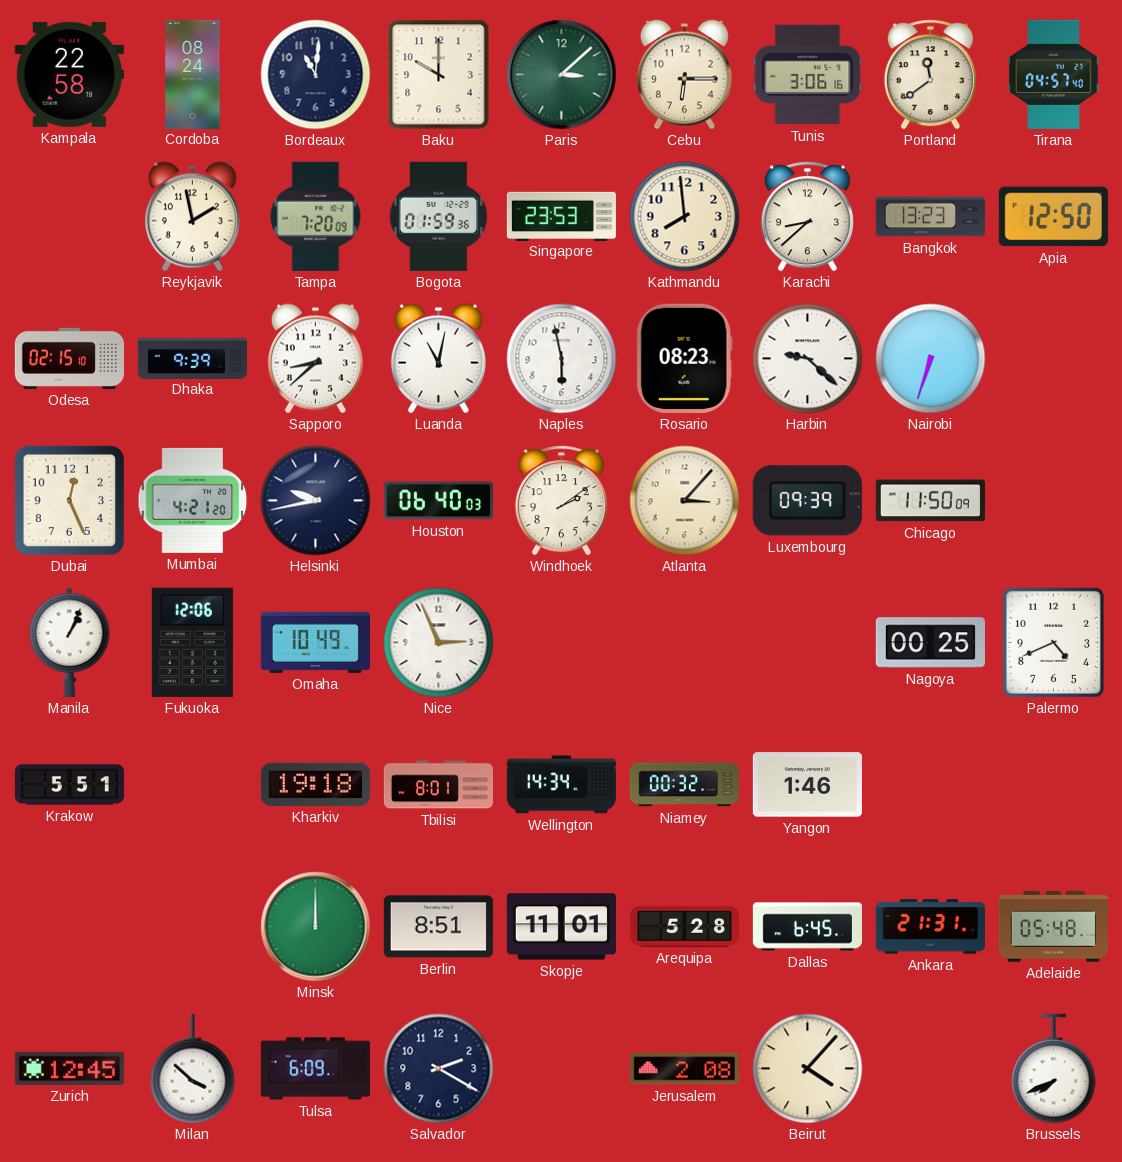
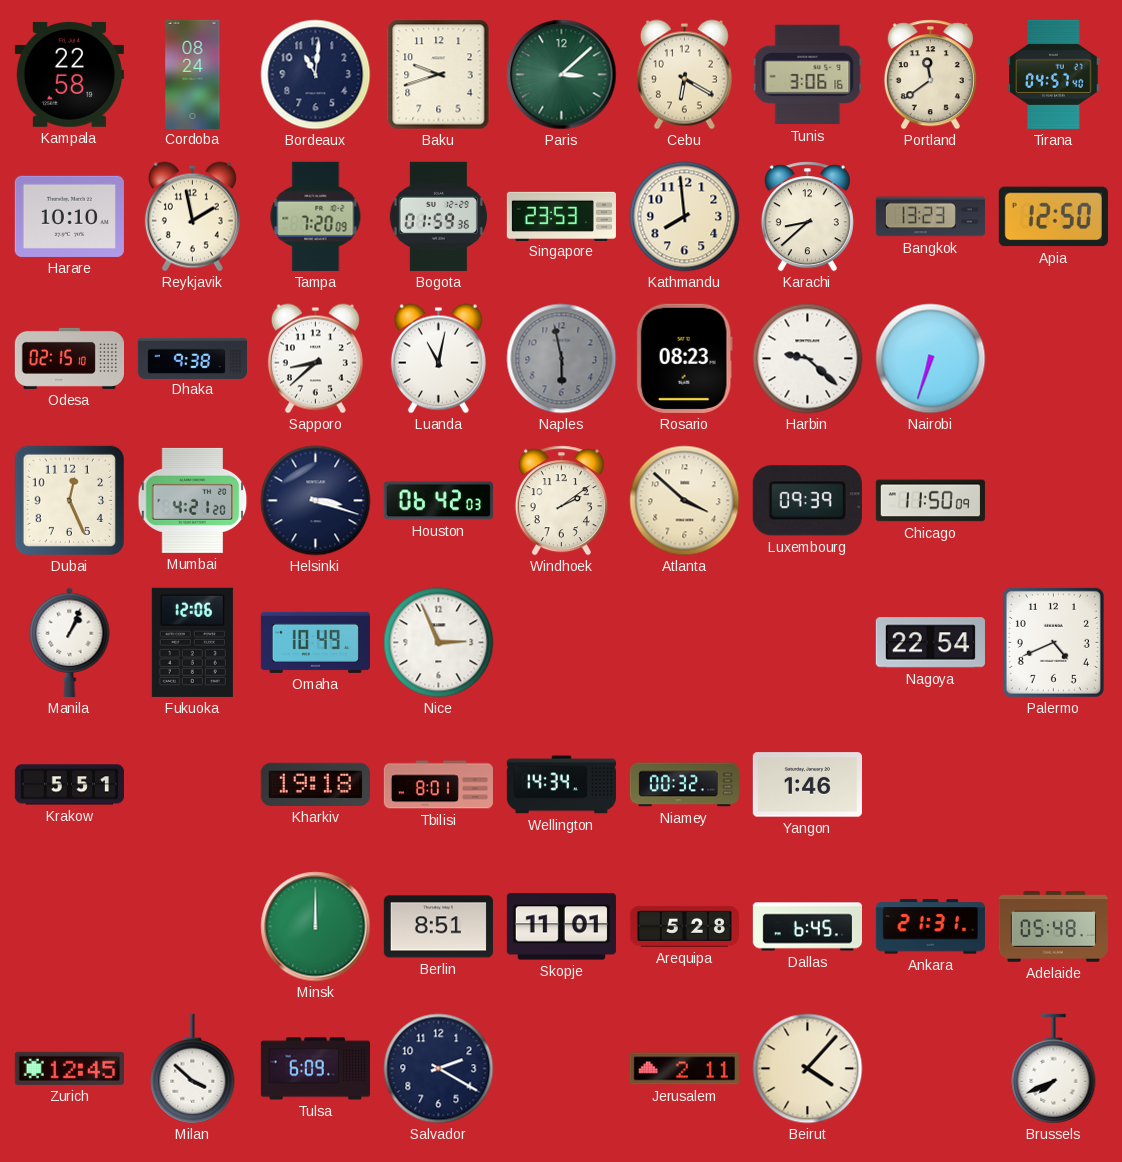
Baku: 10:00 -> 9:42
Cebu: 6:15 -> 6:20
Harare: none -> 10:10
Dhaka: 9:39 -> 9:38
Naples dial: white -> grey
Helsinki: 9:43 -> 3:18
Houston: 06:40 -> 06:42
Atlanta: 3:07 -> 3:52
Nagoya: 00:25 -> 22:54
Jerusalem: 2:08 -> 2:11
